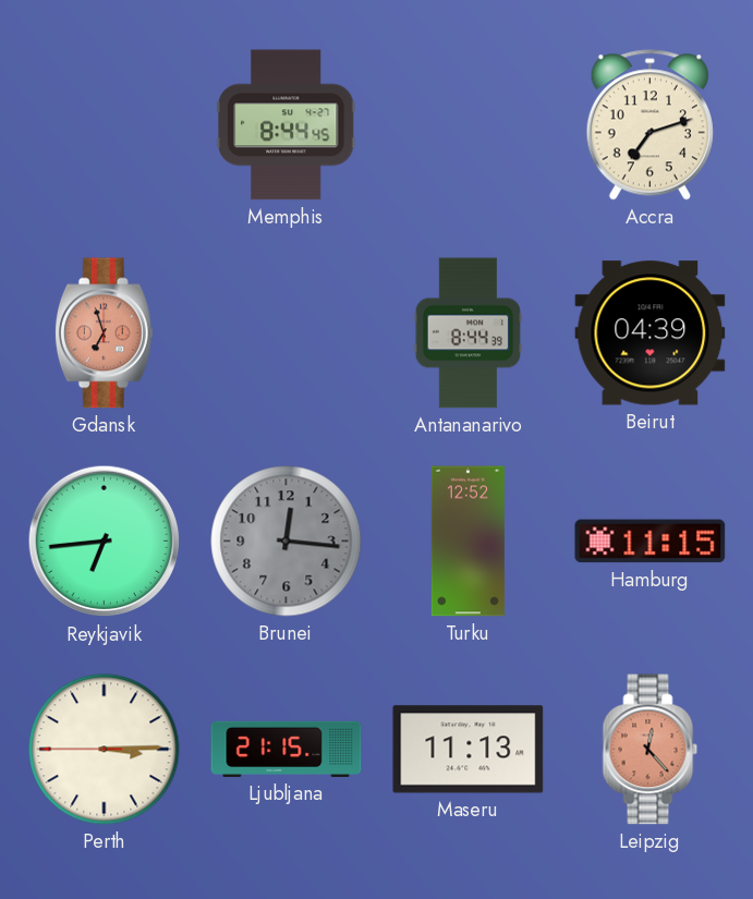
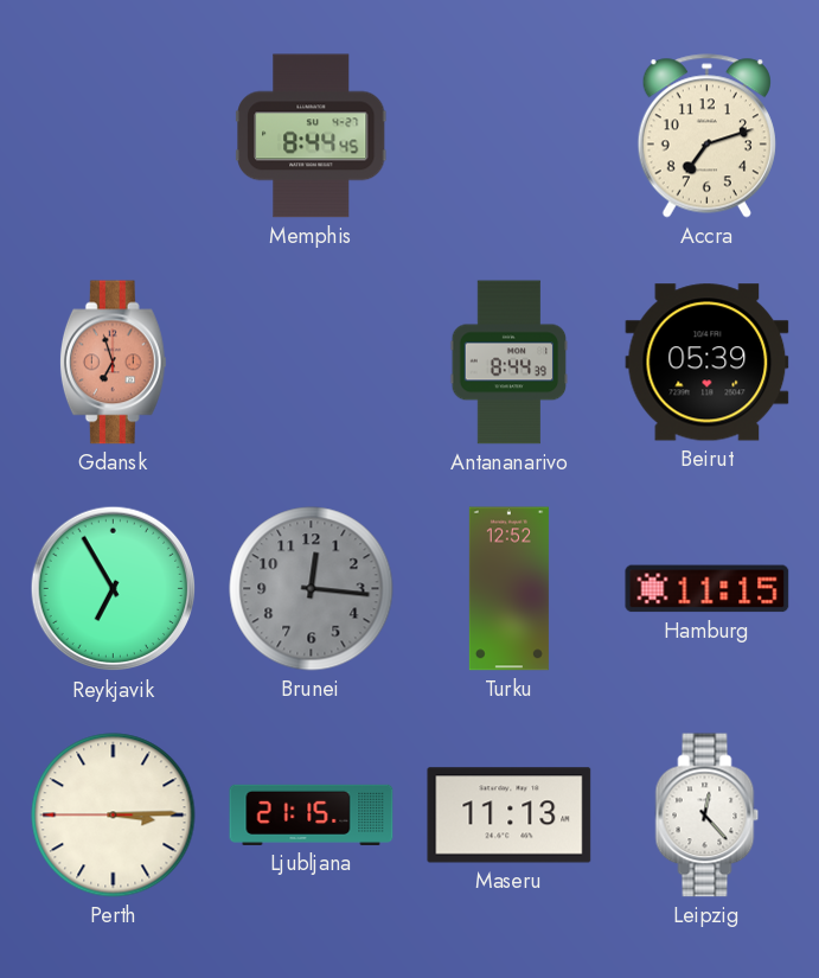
Beirut: 04:39 -> 05:39
Reykjavik: 6:44 -> 6:55
Leipzig dial: salmon -> white
